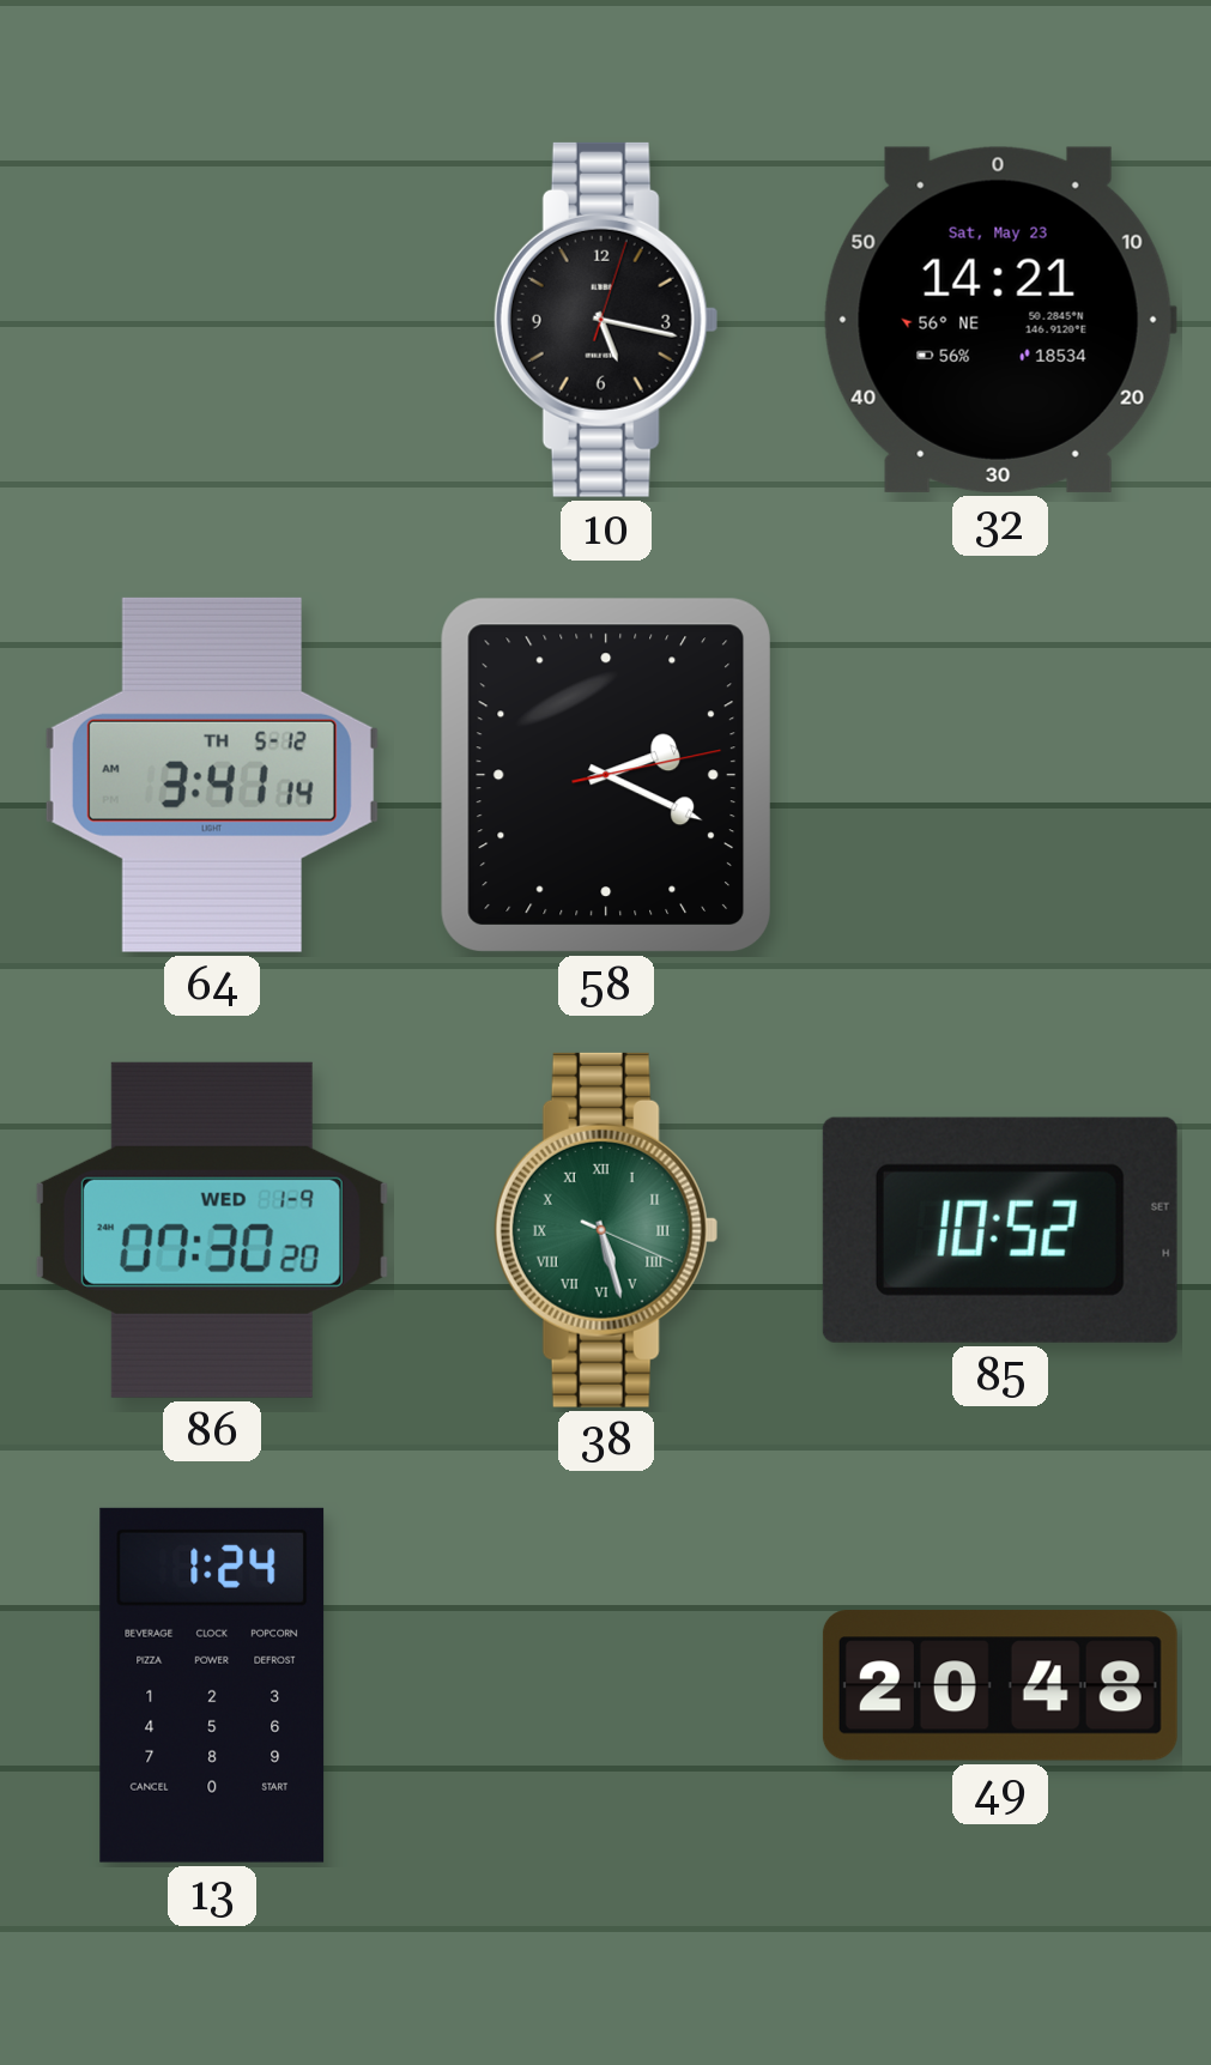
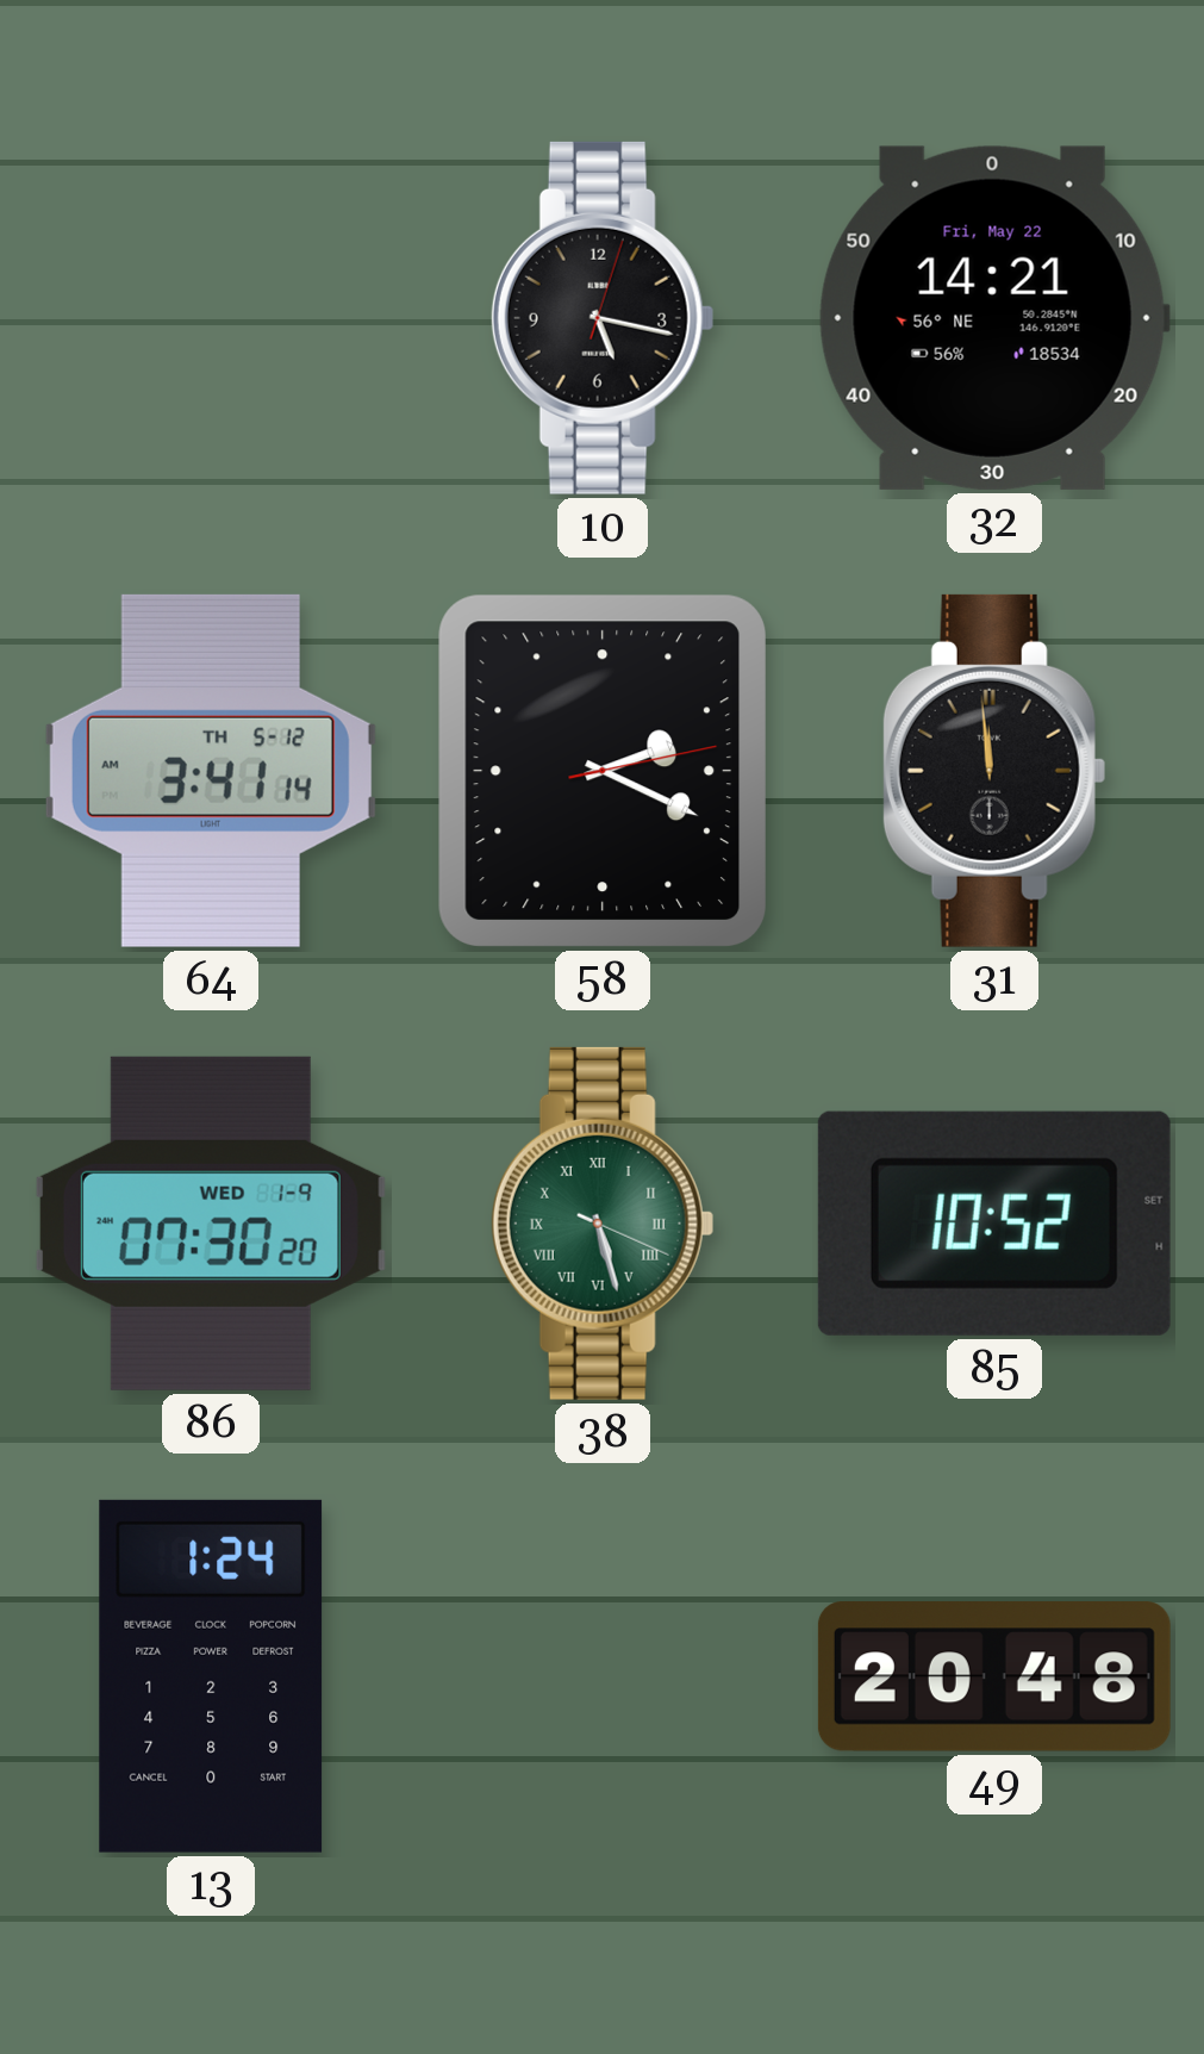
32 date: Sat, May 23 -> Fri, May 22
31: none -> 11:59
